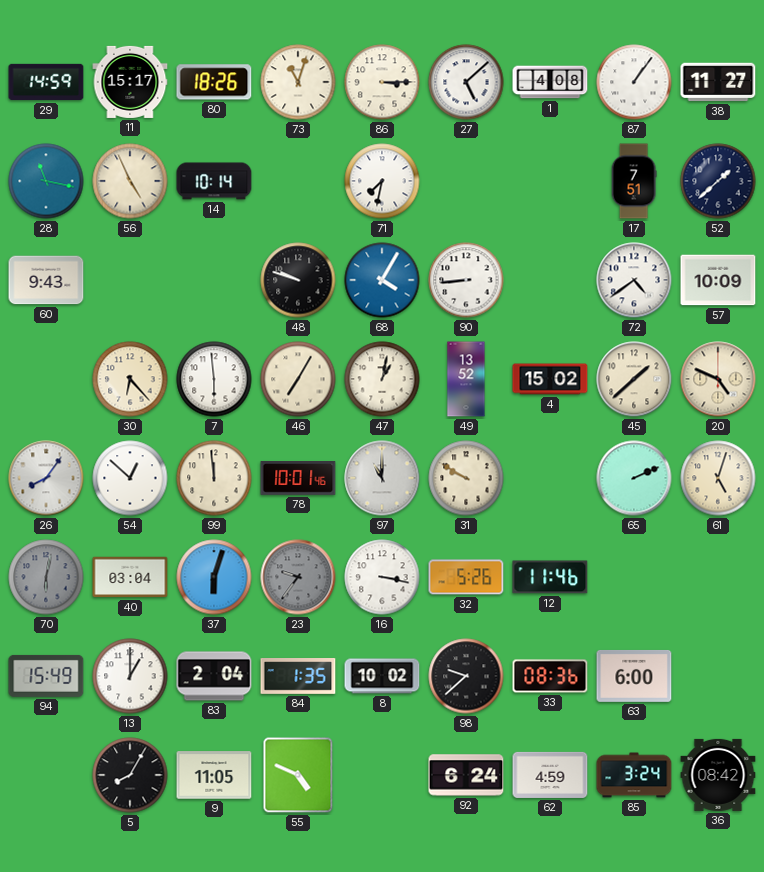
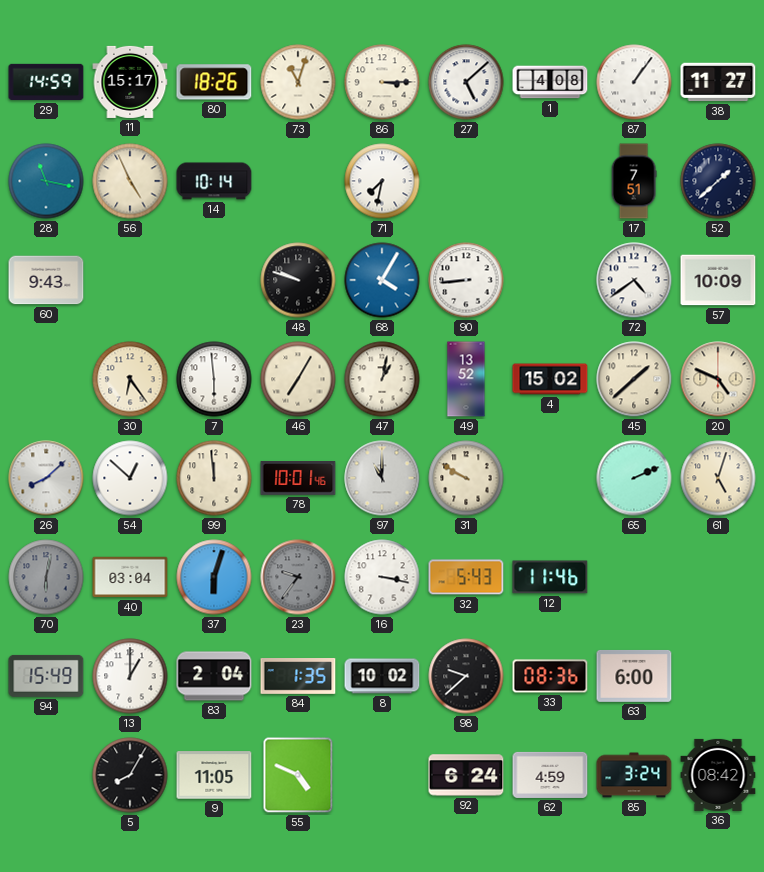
30: 6:23 -> 6:24
26: 8:06 -> 8:08
32: 5:26 -> 5:43
